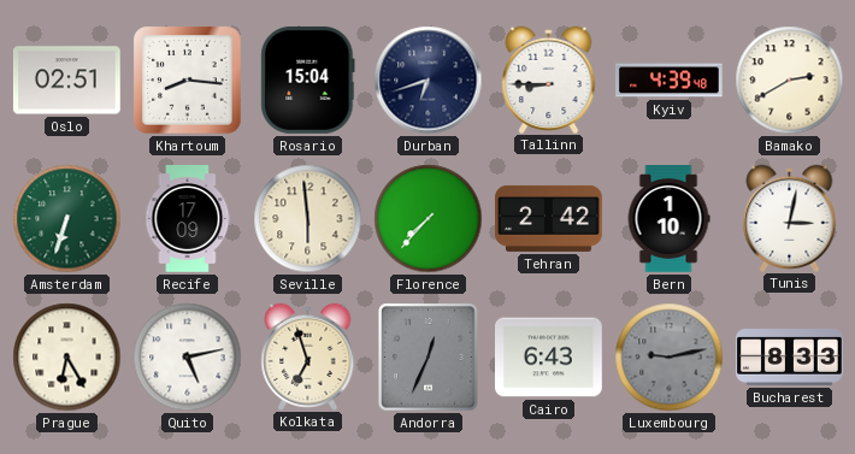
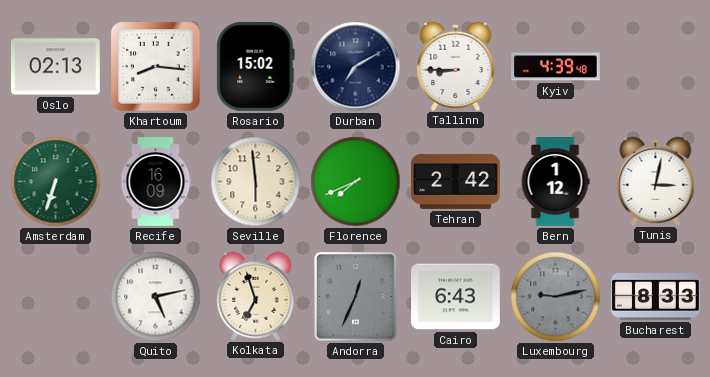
Oslo: 02:51 -> 02:13
Rosario: 15:04 -> 15:02
Durban: 6:42 -> 7:10
Bamako: 2:40 -> none
Recife: 17:09 -> 16:09
Florence: 7:37 -> 7:41
Bern: 1:10 -> 1:12
Prague: 6:25 -> none
